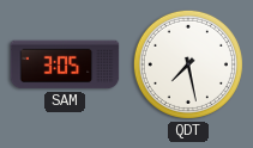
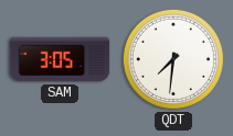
QDT: 7:28 -> 7:31
